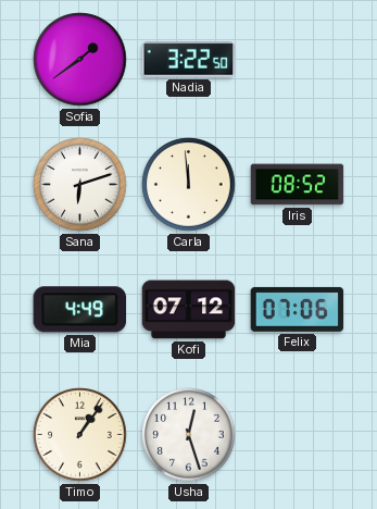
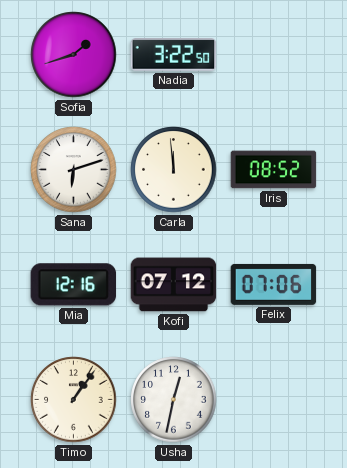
Sofia: 1:39 -> 1:42
Mia: 4:49 -> 12:16
Usha: 12:27 -> 12:32
